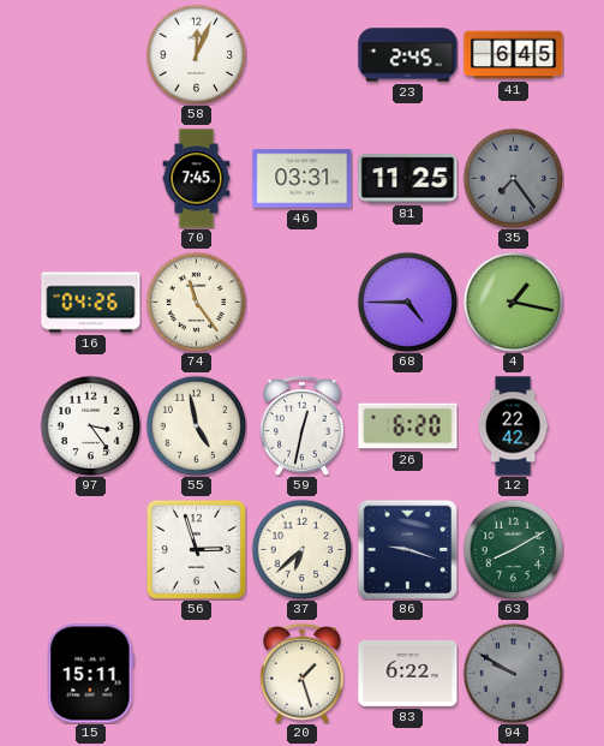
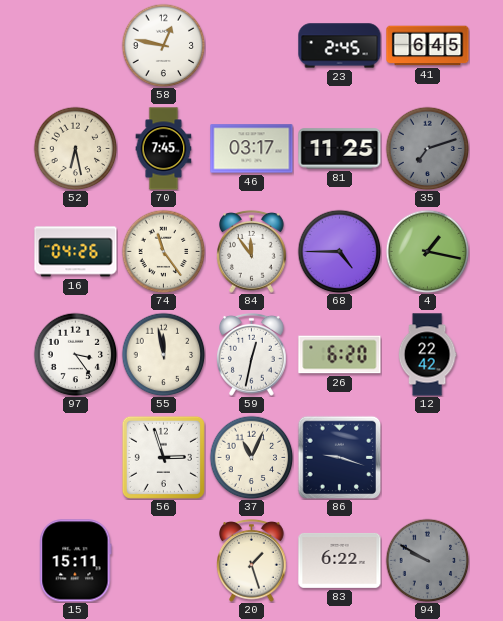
58: 12:04 -> 12:47
52: none -> 6:28
46: 03:31 -> 03:17
35: 7:24 -> 7:12
84: none -> 11:54
55: 4:58 -> 11:58
37: 6:38 -> 11:04
63: 8:10 -> none
